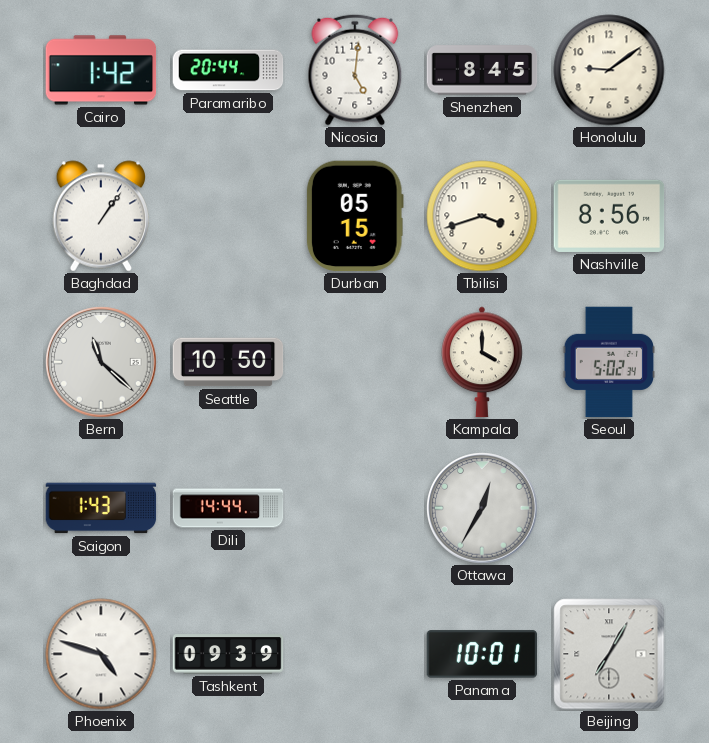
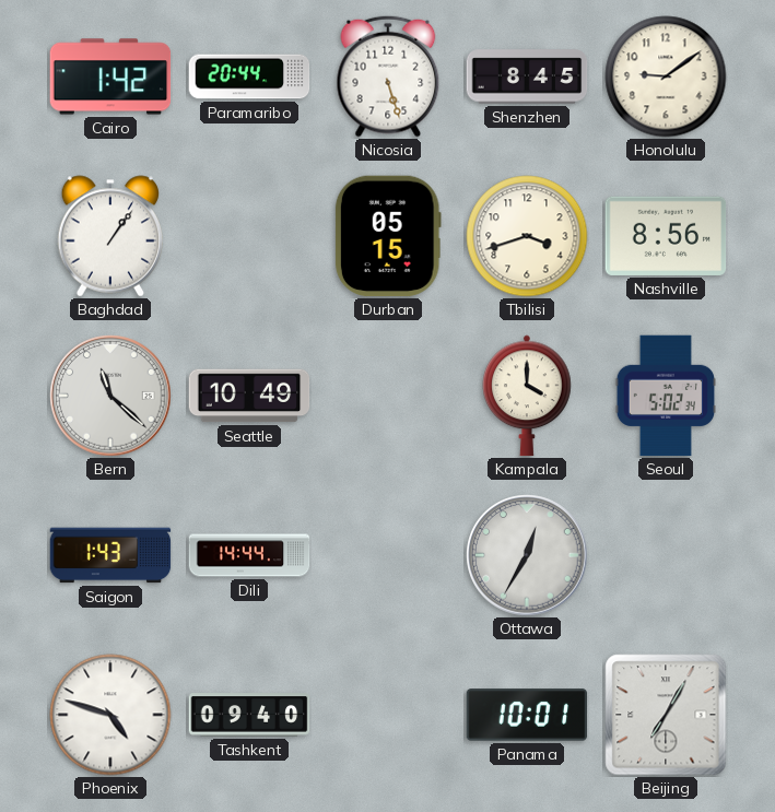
Nicosia: 5:01 -> 5:27
Seattle: 10:50 -> 10:49
Tashkent: 09:39 -> 09:40
